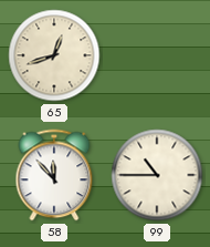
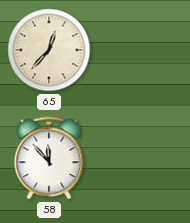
65: 12:42 -> 12:37
99: 10:45 -> none
